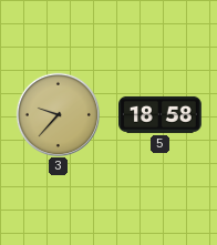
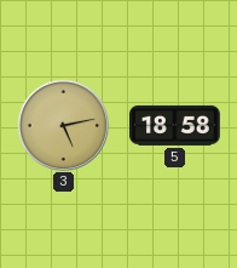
3: 9:37 -> 5:13
